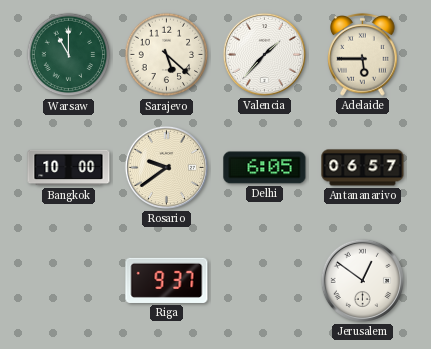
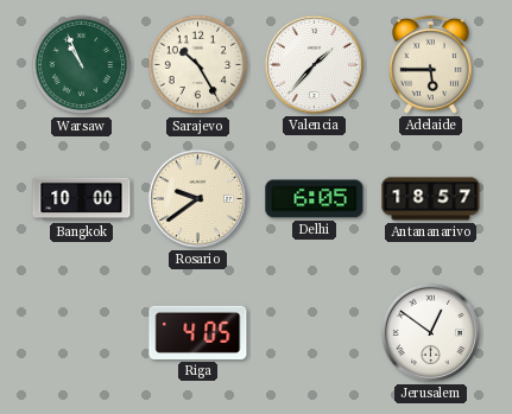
Warsaw: 11:00 -> 10:56
Sarajevo: 5:22 -> 10:25
Antananarivo: 06:57 -> 18:57
Riga: 9:37 -> 4:05
